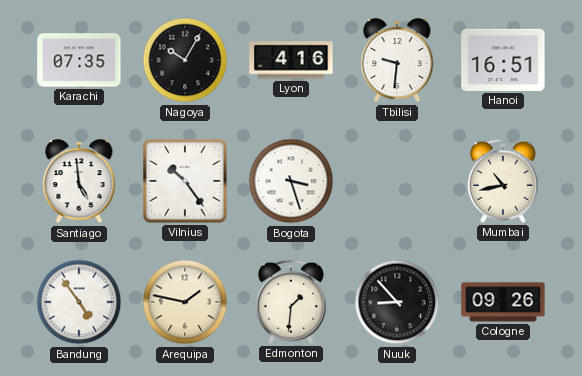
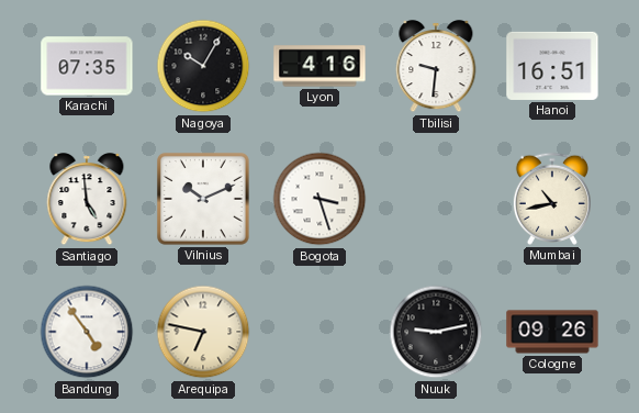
Vilnius: 10:24 -> 10:11
Arequipa: 1:47 -> 6:47
Edmonton: 1:31 -> none
Nuuk: 8:53 -> 9:13
